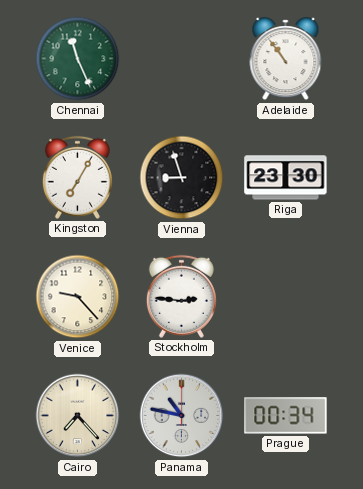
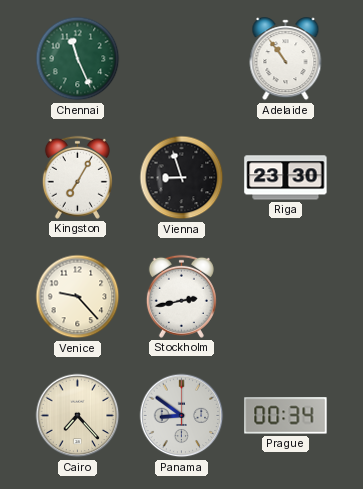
Stockholm: 2:46 -> 2:43
Panama: 10:47 -> 8:51
